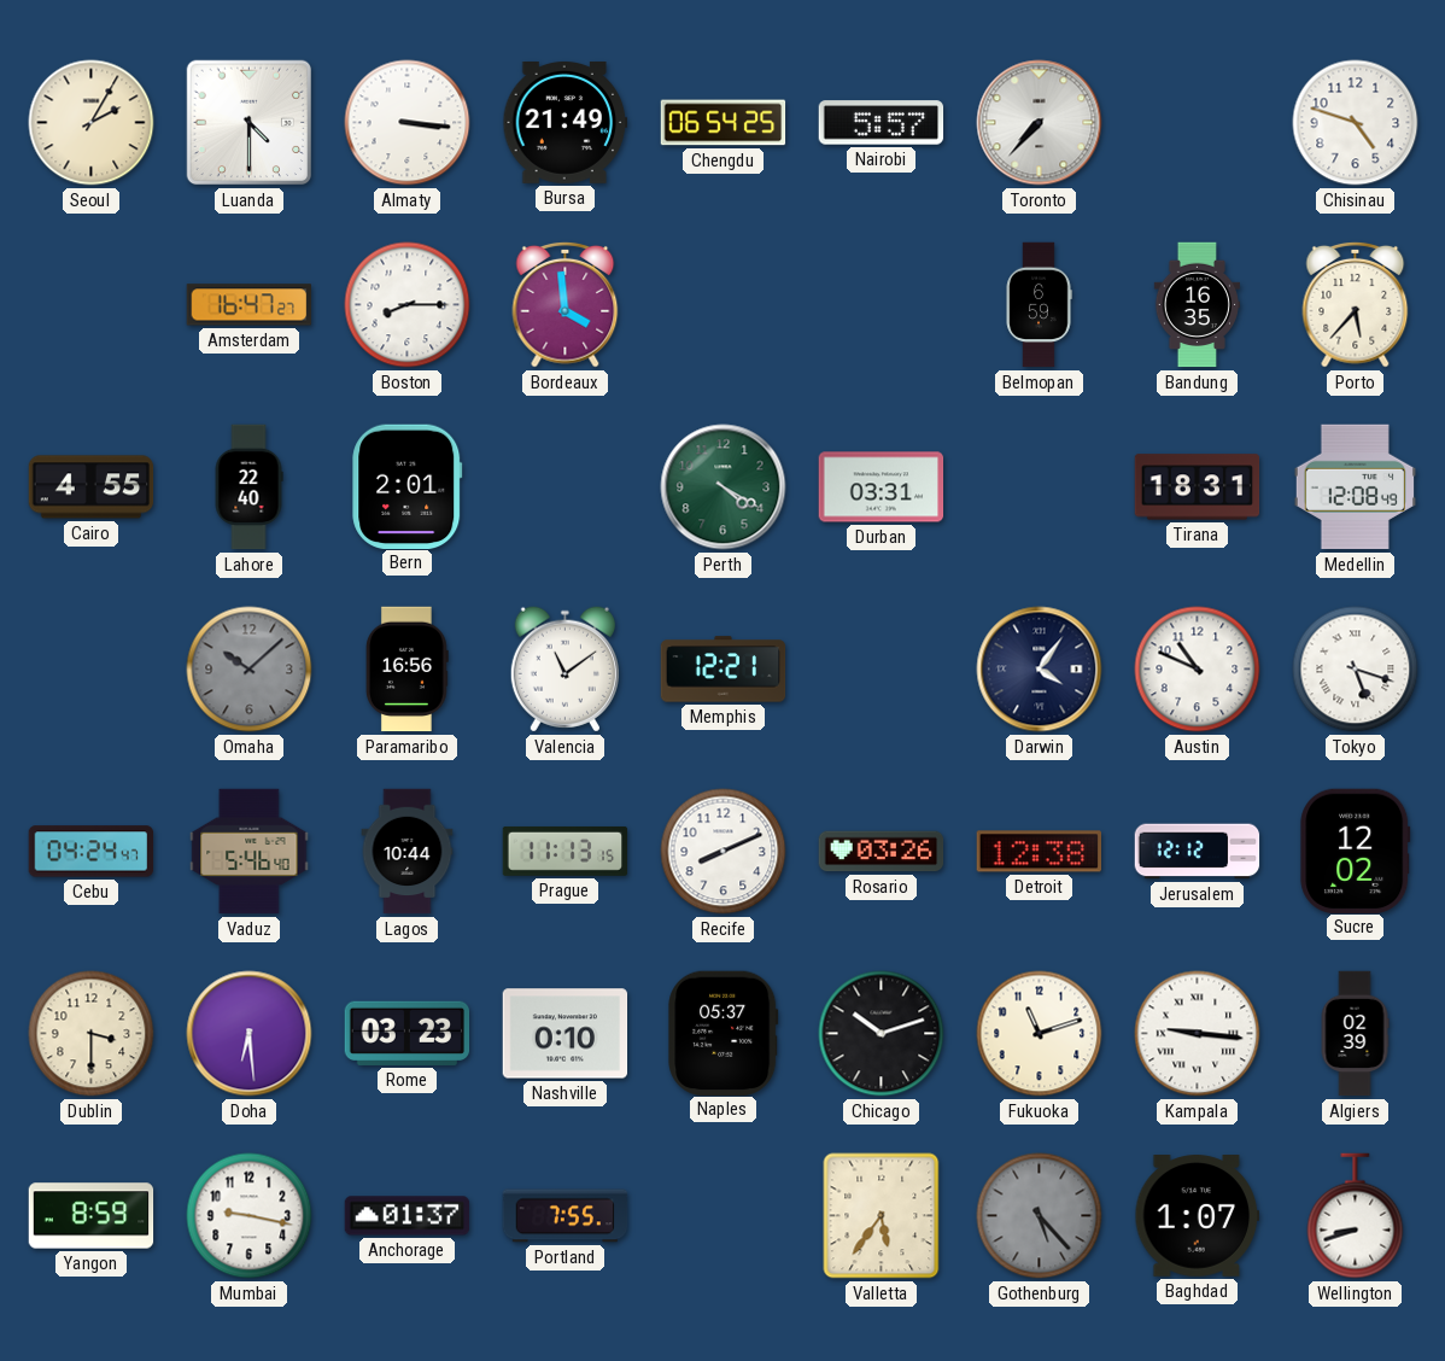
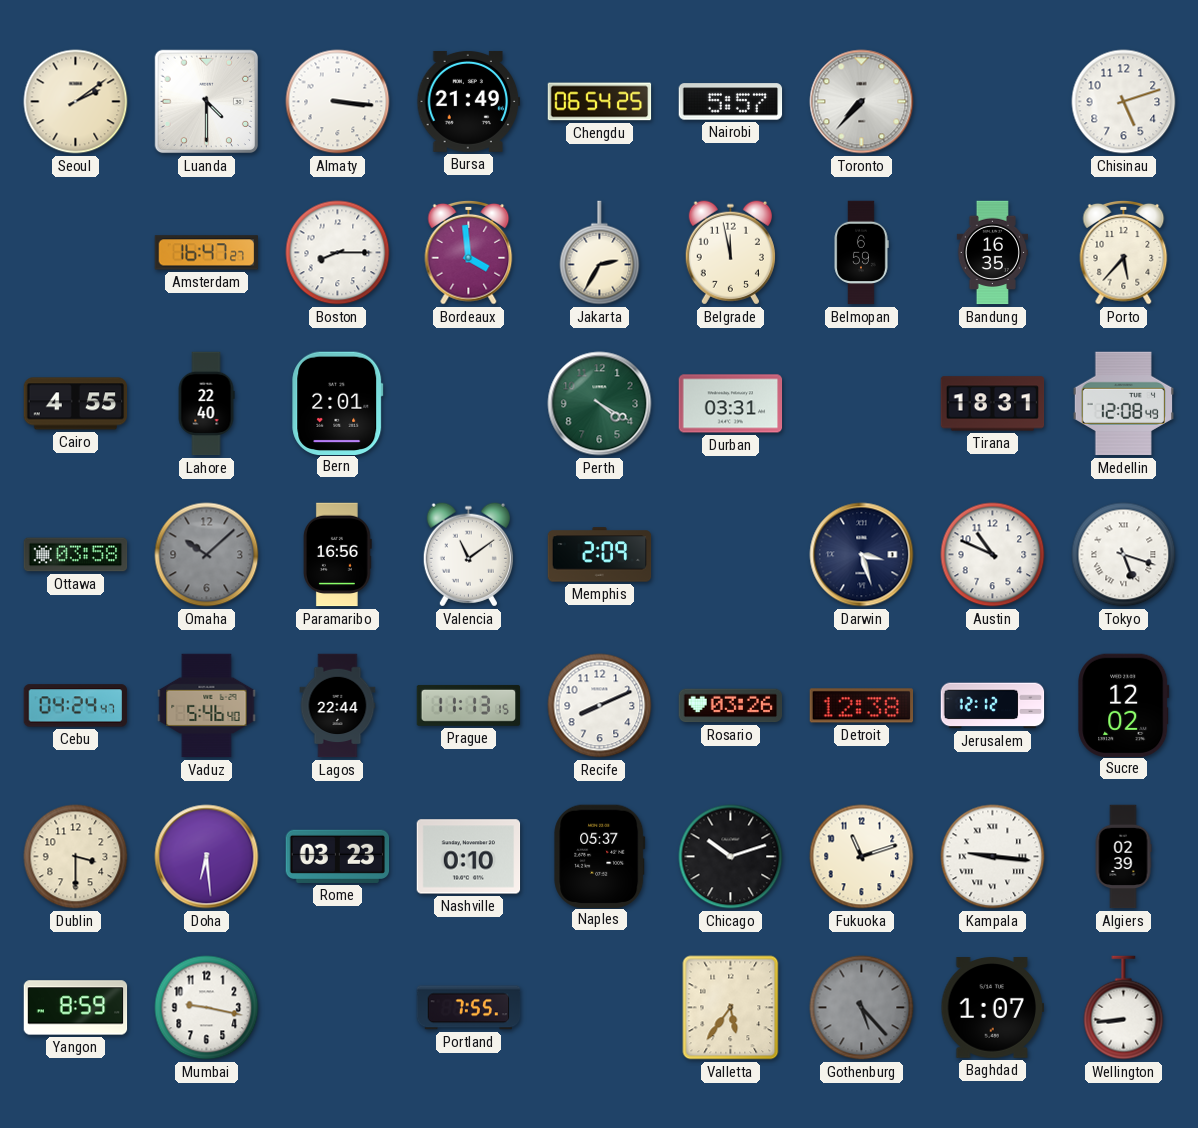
Seoul: 2:05 -> 2:09
Chisinau: 4:48 -> 5:12
Jakarta: none -> 2:35
Belgrade: none -> 11:58
Ottawa: none -> 03:58
Memphis: 12:21 -> 2:09
Darwin: 4:06 -> 3:27
Lagos: 10:44 -> 22:44
Anchorage: 01:37 -> none
Wellington: 8:42 -> 8:44
